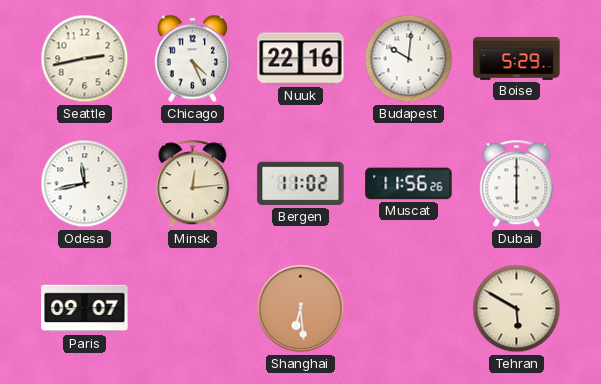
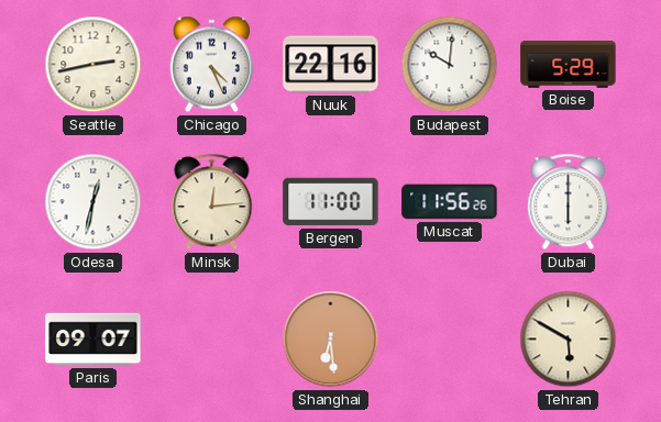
Odesa: 11:43 -> 12:32
Bergen: 11:02 -> 11:00
